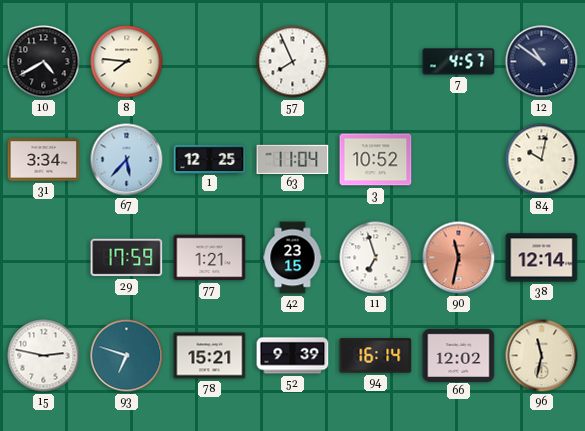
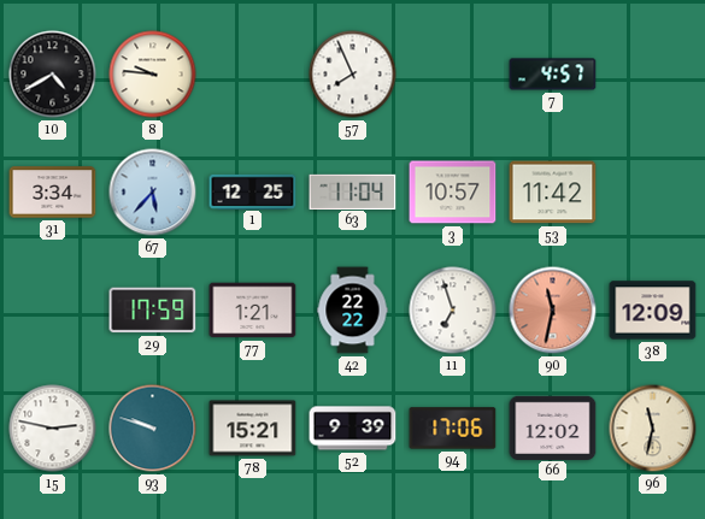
8: 7:46 -> 9:46
12: 10:51 -> none
3: 10:52 -> 10:57
53: none -> 11:42
84: 10:02 -> none
42: 23:15 -> 22:22
38: 12:14 -> 12:09
93: 6:48 -> 9:48
94: 16:14 -> 17:06
